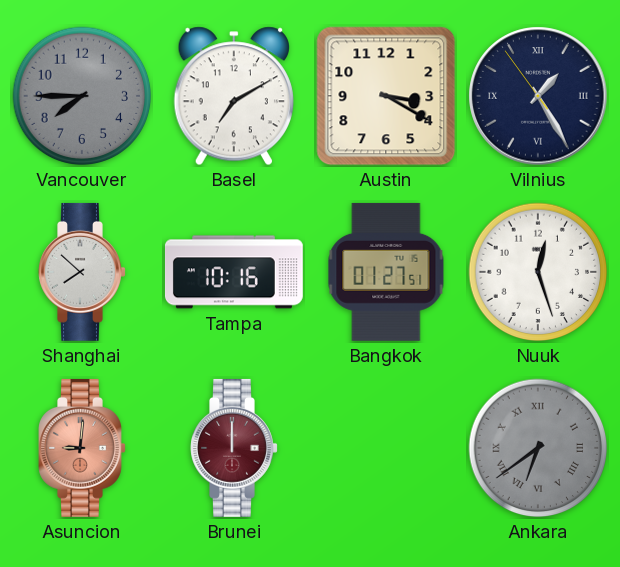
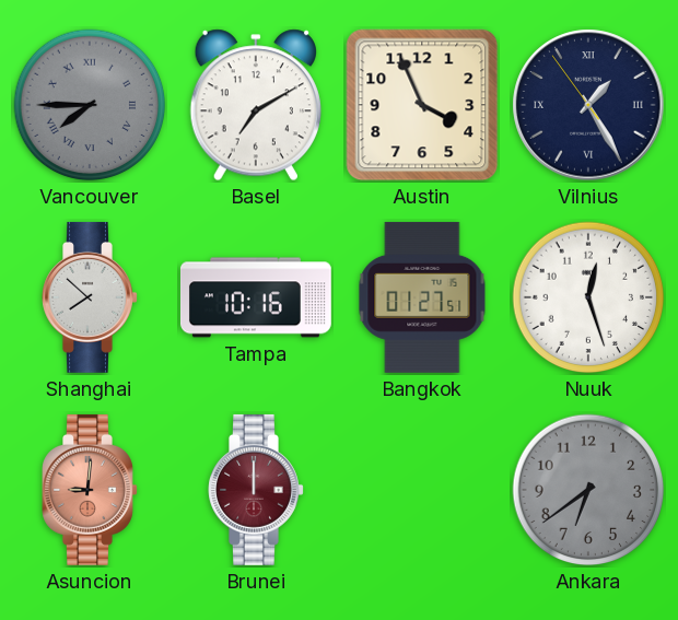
Vancouver numerals: Arabic -> Roman
Austin: 3:20 -> 3:56
Ankara numerals: Roman -> Arabic
